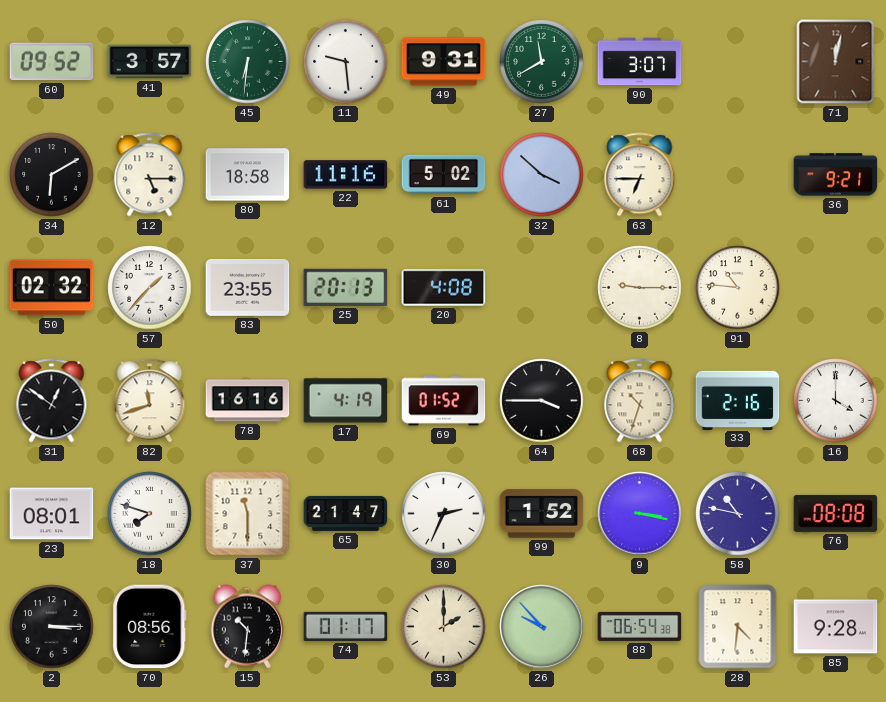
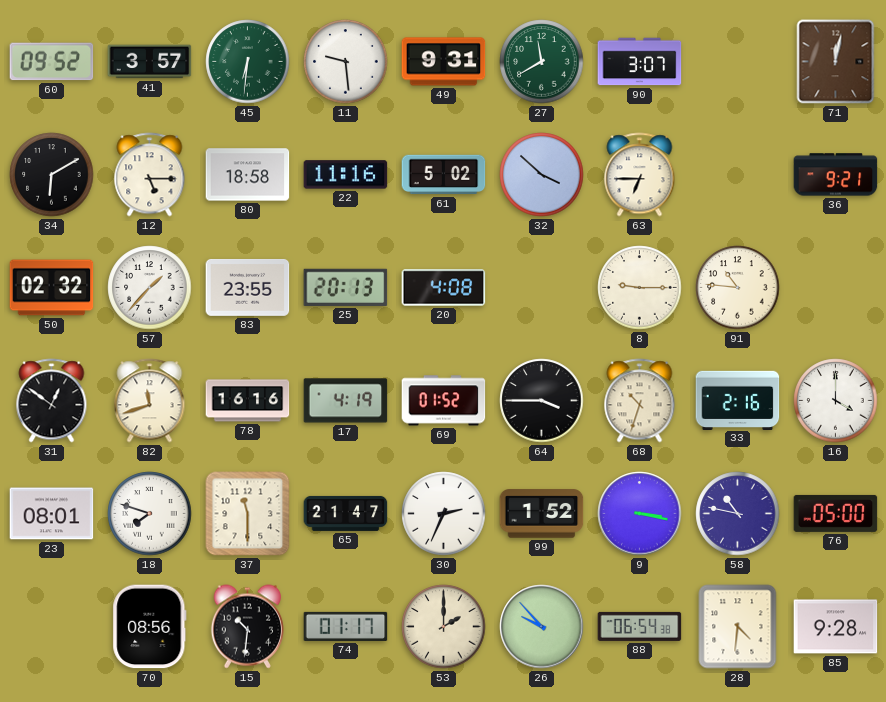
76: 08:08 -> 05:00
2: 3:15 -> none
